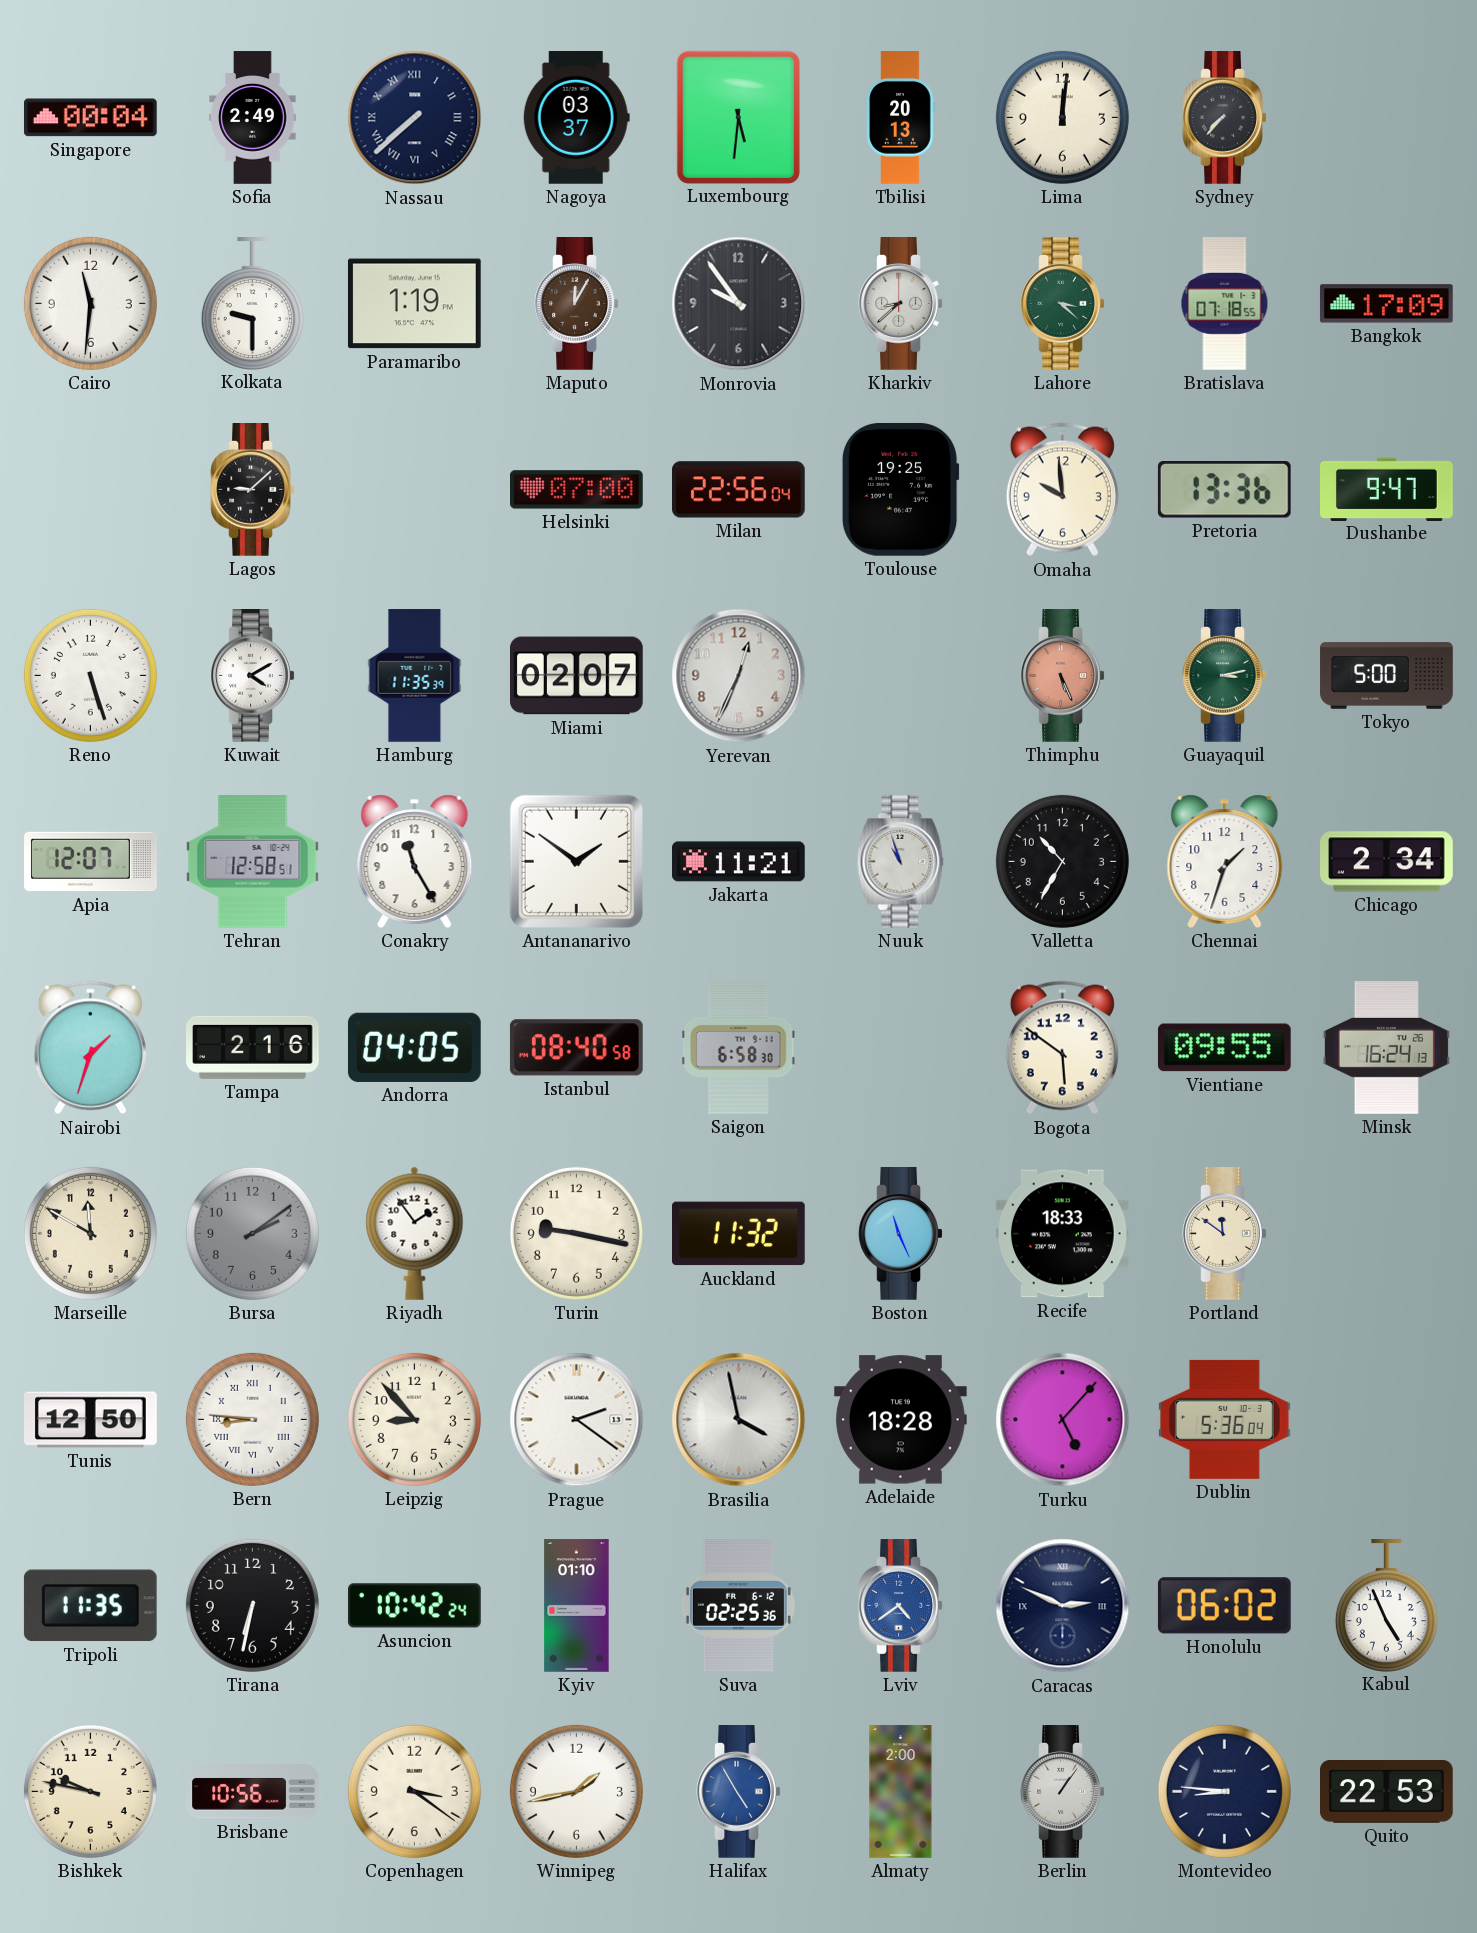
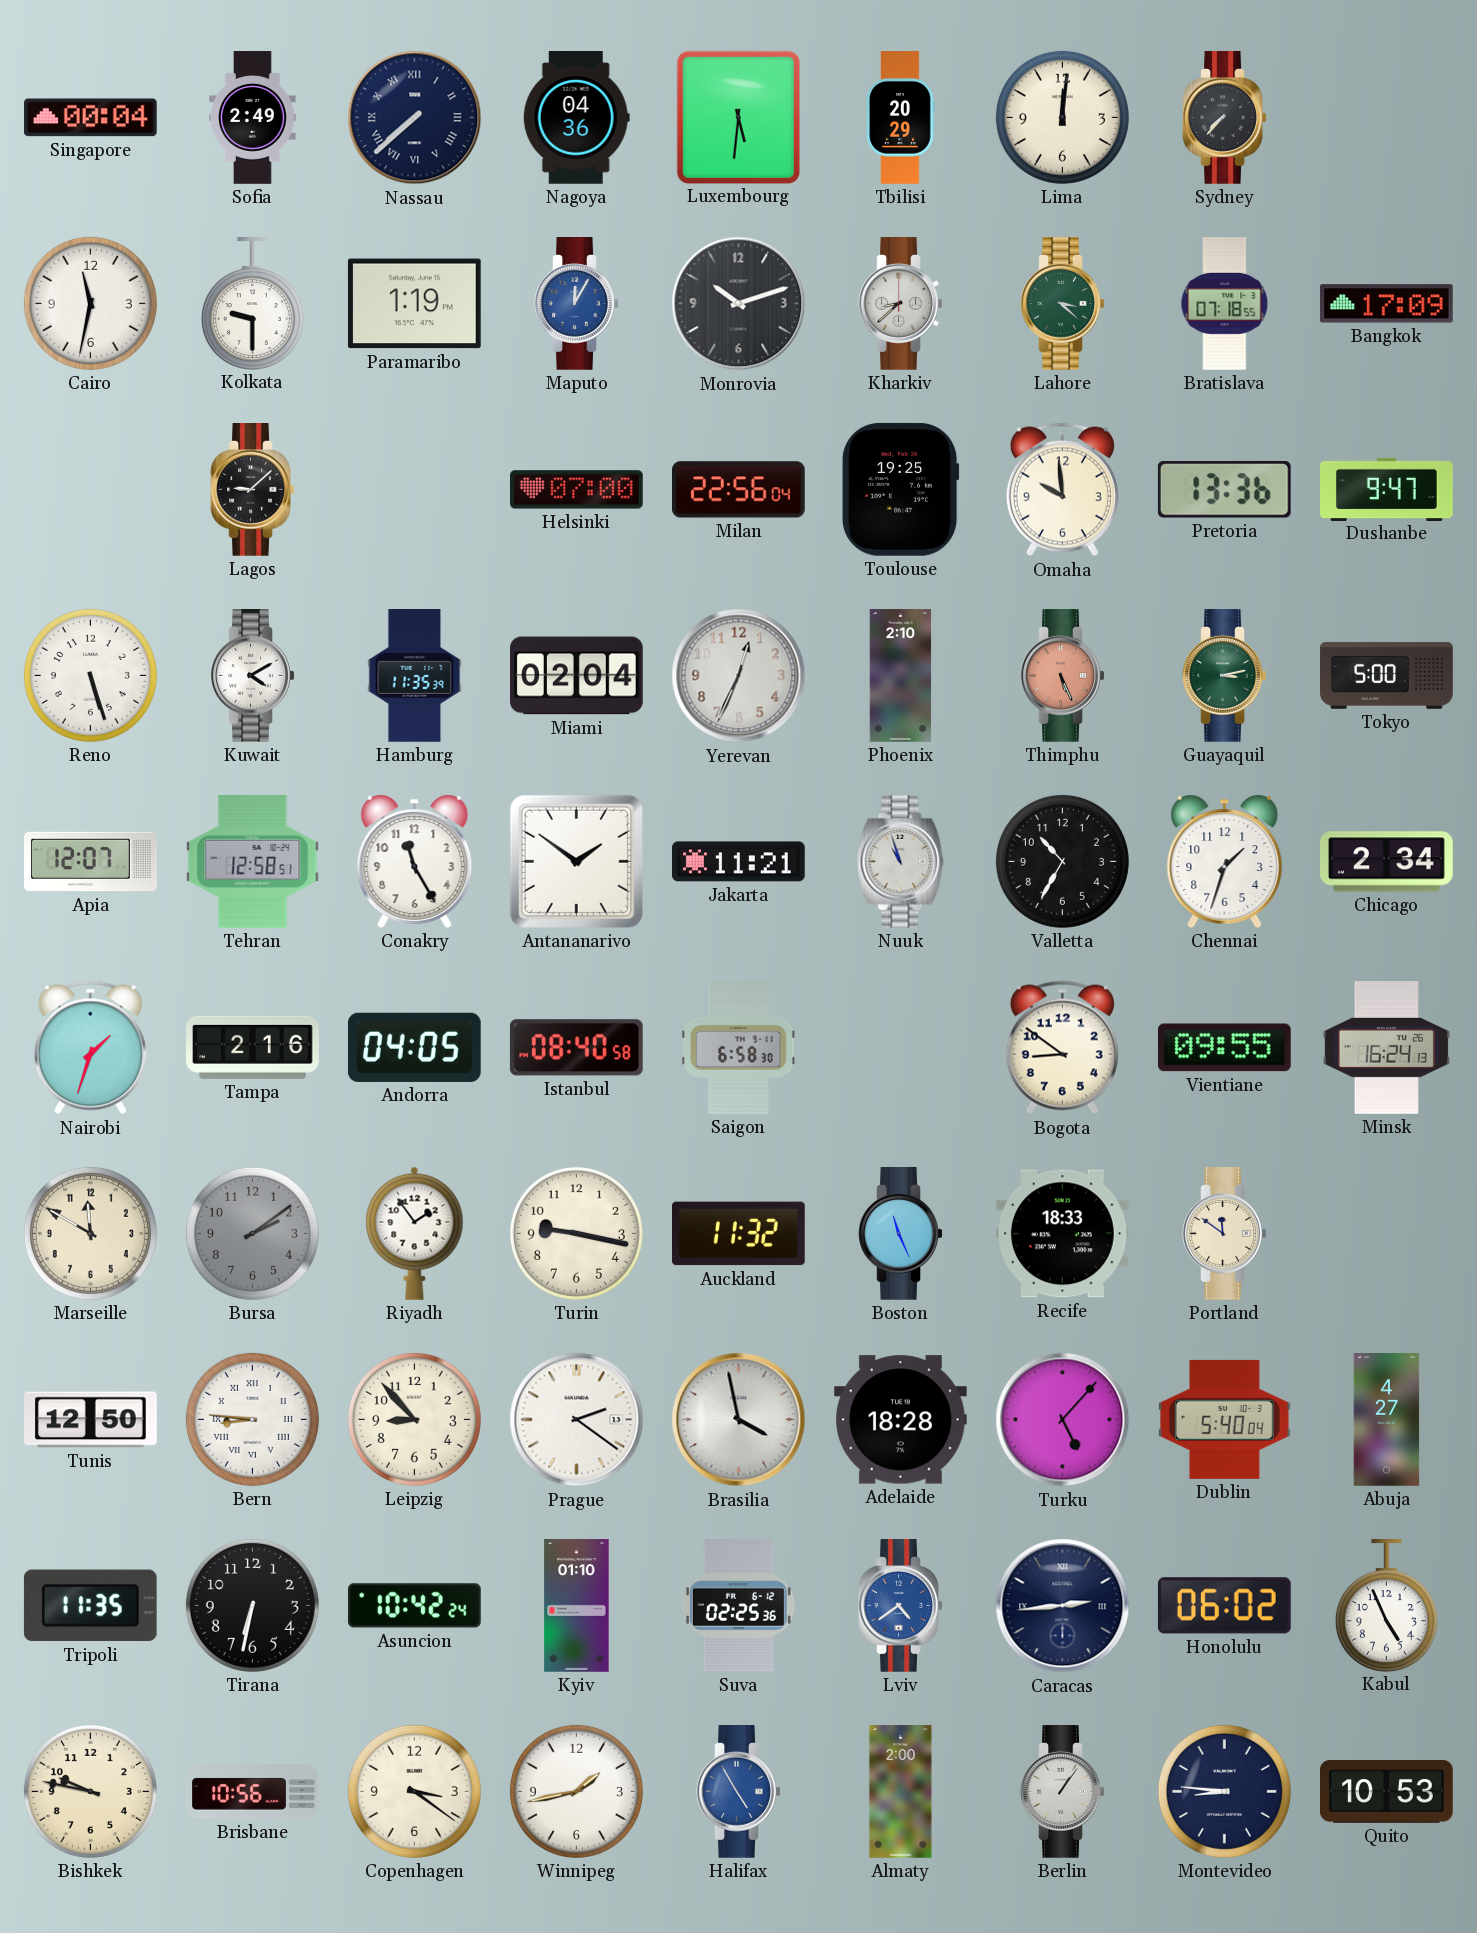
Nagoya: 03:37 -> 04:36
Tbilisi: 20:13 -> 20:29
Cairo: 11:31 -> 11:32
Maputo dial: brown -> blue
Monrovia: 9:54 -> 10:12
Miami: 02:07 -> 02:04
Phoenix: none -> 2:10
Bogota: 5:51 -> 8:51
Dublin: 5:36 -> 5:40
Abuja: none -> 4:27
Caracas: 2:49 -> 2:44
Quito: 22:53 -> 10:53
